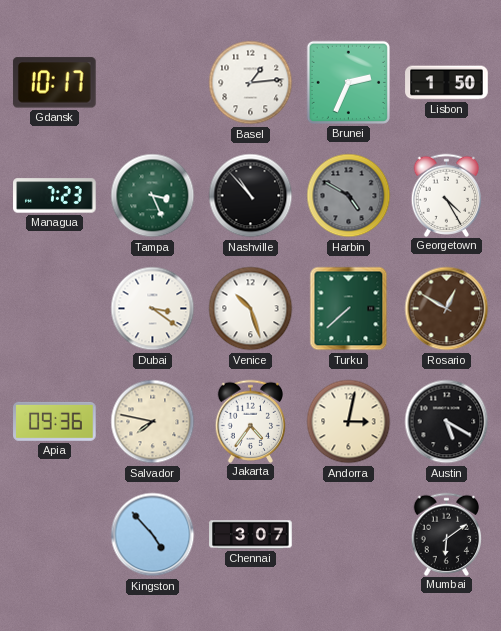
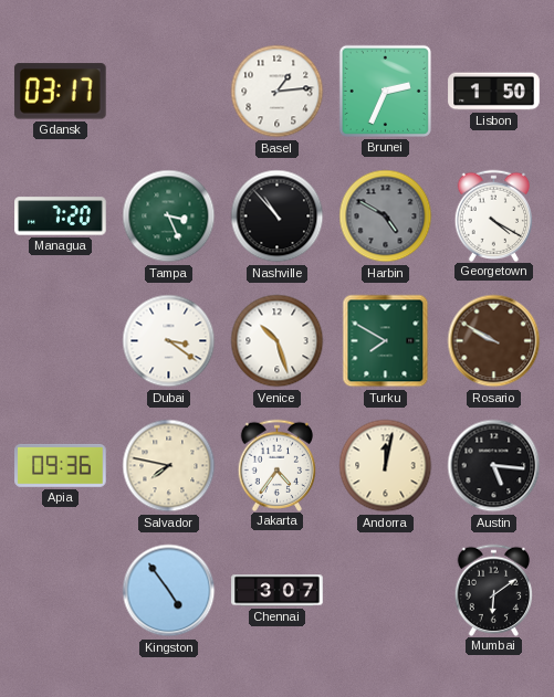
Gdansk: 10:17 -> 03:17
Managua: 7:23 -> 7:20
Georgetown: 4:25 -> 4:20
Turku: 7:38 -> 7:50
Rosario: 12:50 -> 9:50
Andorra: 3:02 -> 12:02
Austin: 5:20 -> 5:16
Kingston: 4:53 -> 4:54
